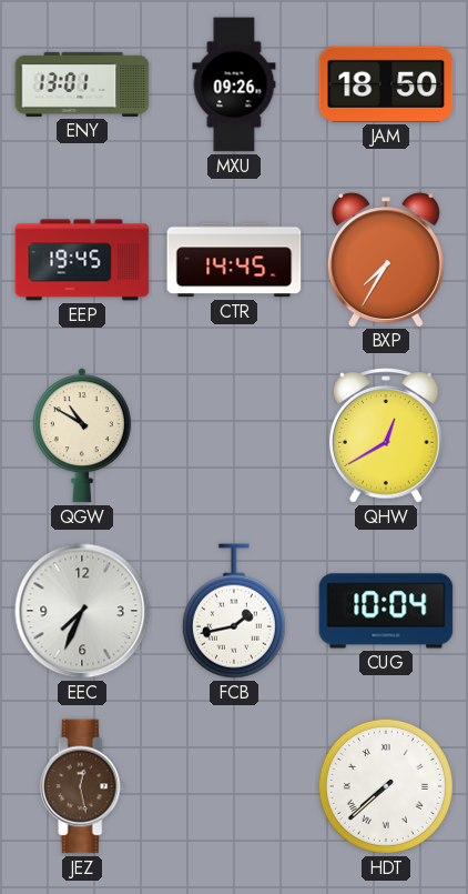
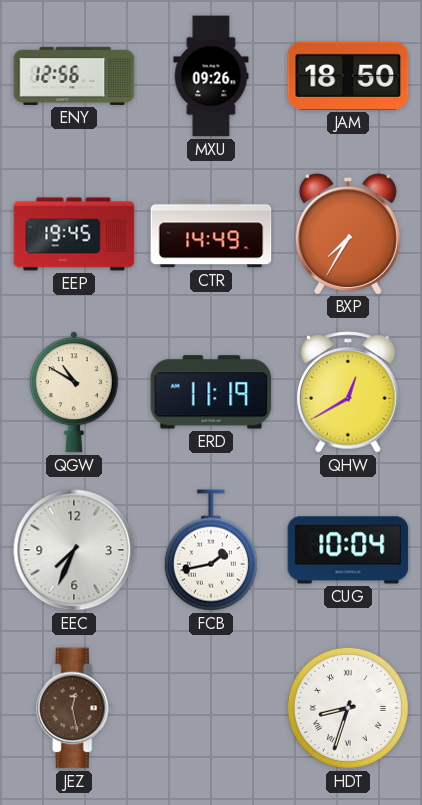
ENY: 13:01 -> 12:56
CTR: 14:45 -> 14:49
ERD: none -> 11:19
HDT: 7:38 -> 8:33
